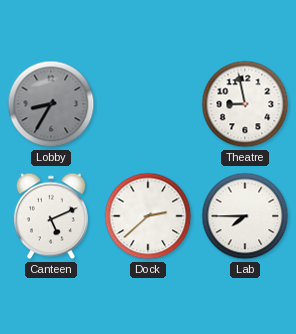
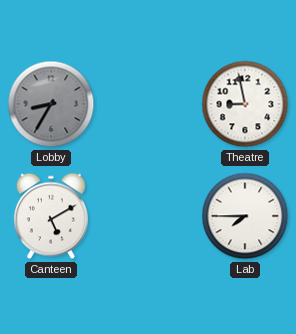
Canteen: 5:11 -> 5:10
Dock: 2:38 -> none
